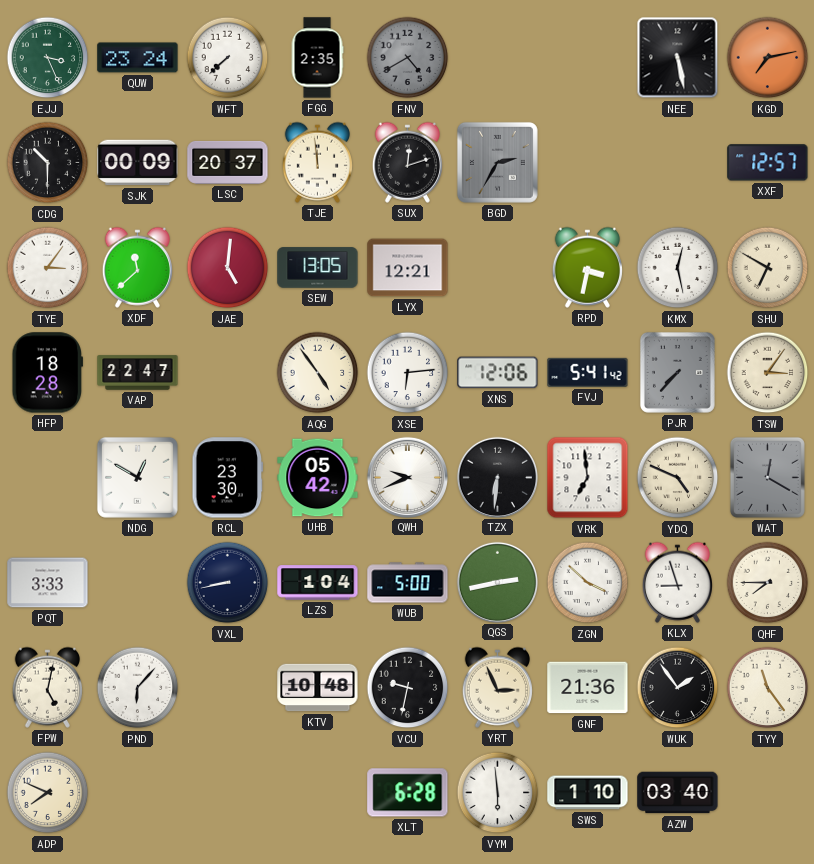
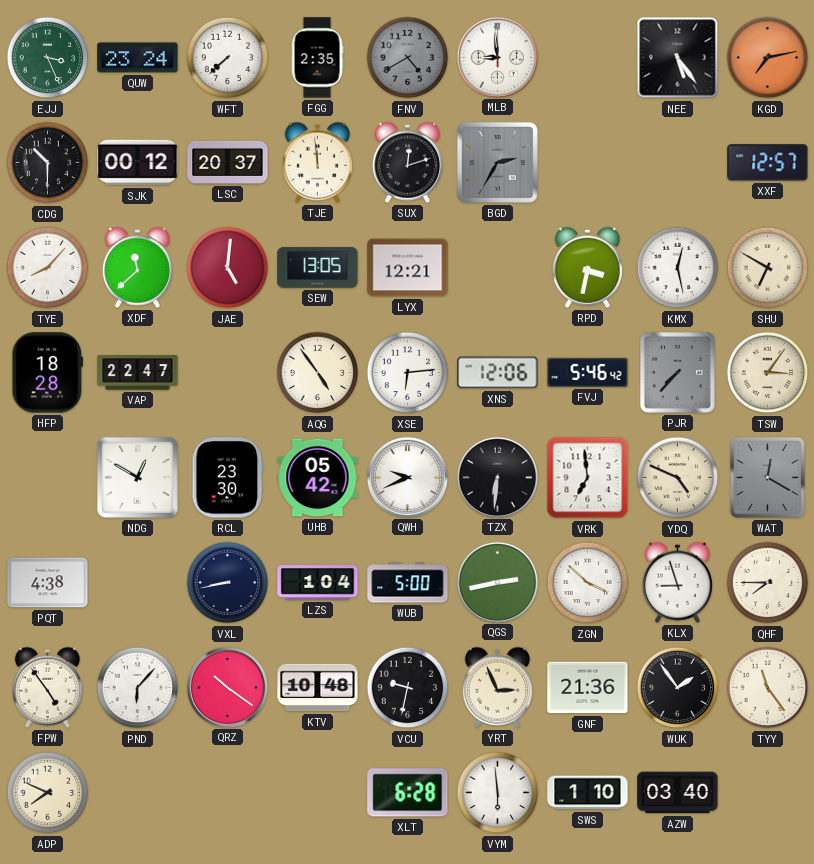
MLB: none -> 8:59
NEE: 5:28 -> 5:24
SJK: 00:09 -> 00:12
TYE: 3:06 -> 8:07
FVJ: 5:41 -> 5:46
PQT: 3:33 -> 4:38
FPW: 5:02 -> 4:54
QRZ: none -> 10:21
